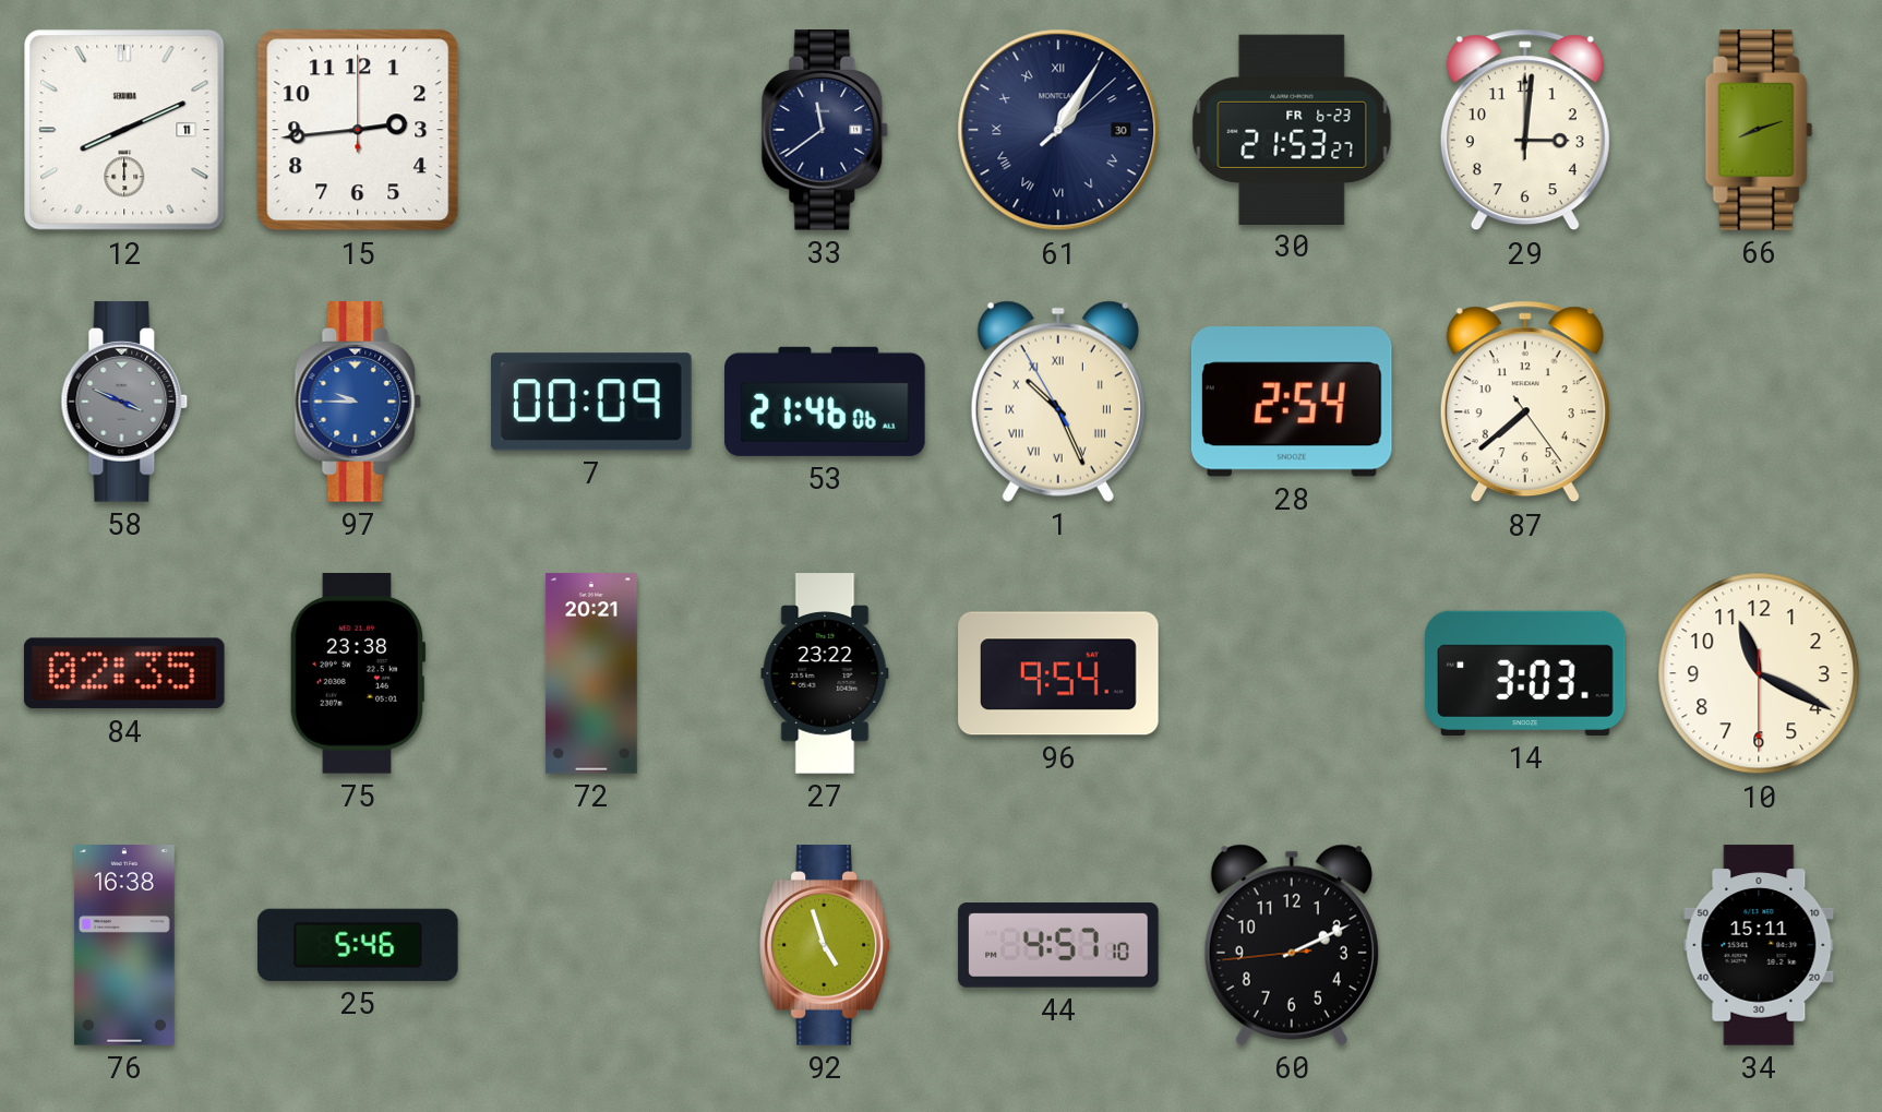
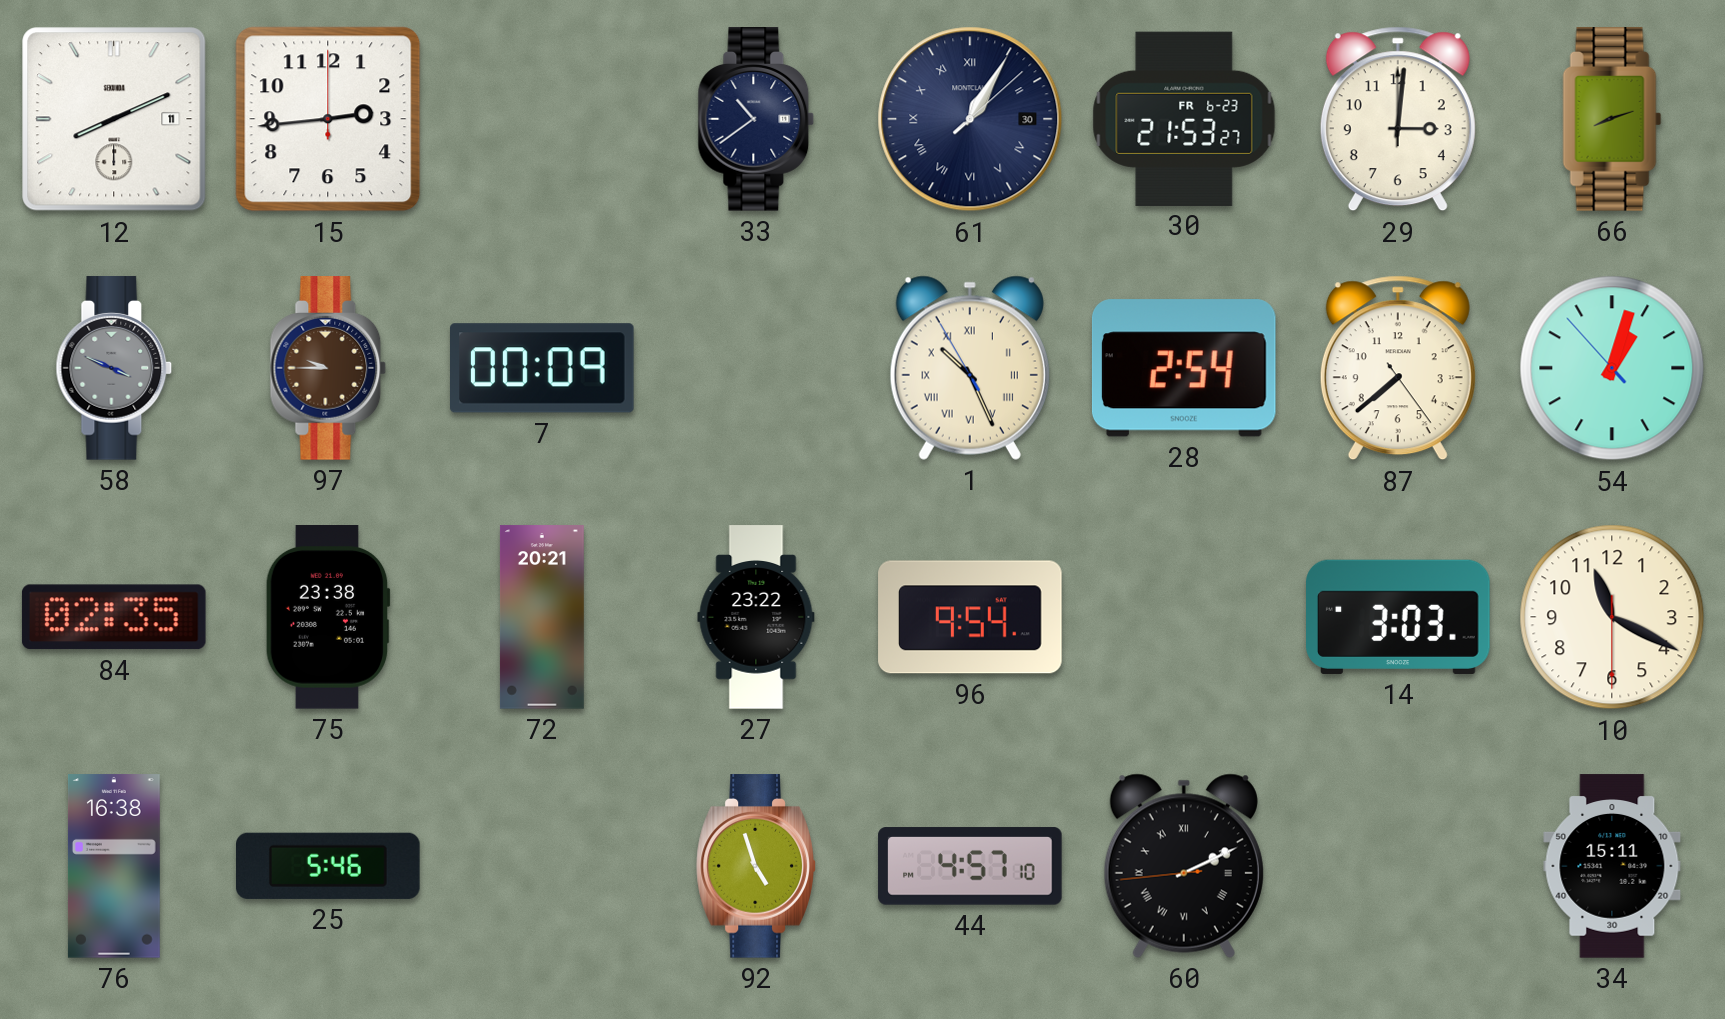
33: 11:39 -> 10:39
97 dial: blue -> brown
53: 21:46 -> none
54: none -> 1:02
60 numerals: Arabic -> Roman
